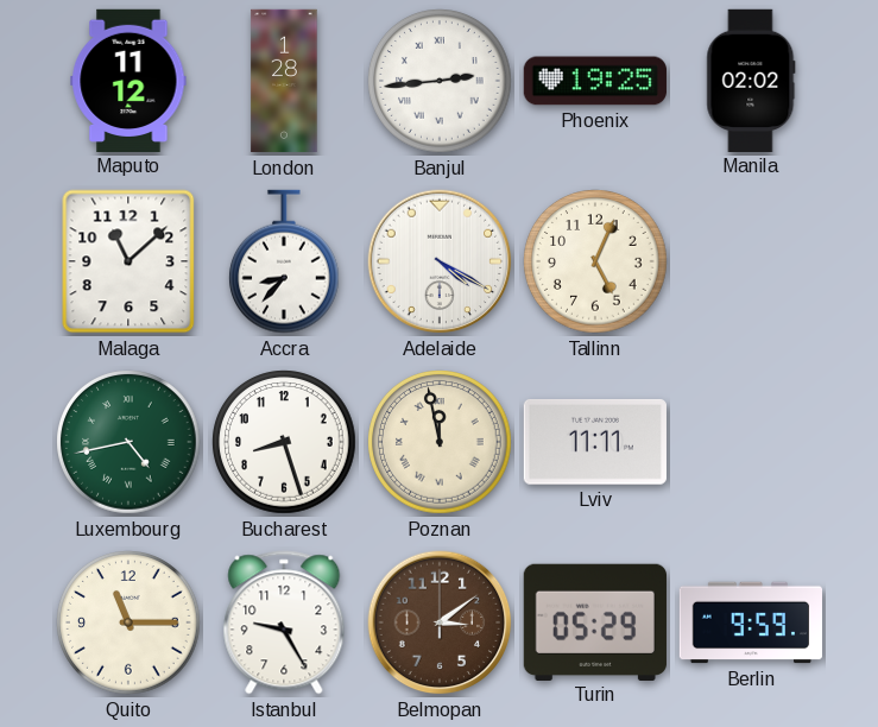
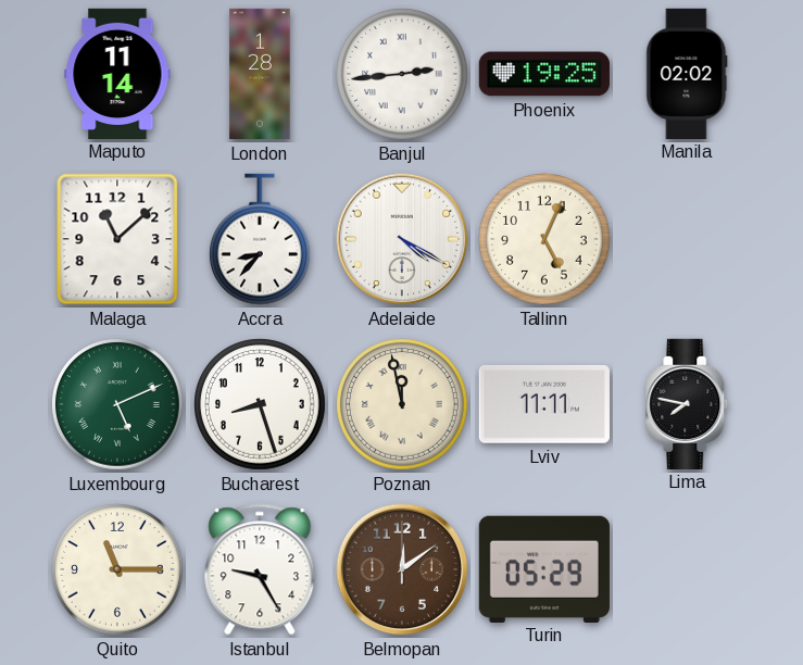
Maputo: 11:12 -> 11:14
Luxembourg: 4:43 -> 5:11
Lima: none -> 7:47
Belmopan: 3:09 -> 12:09
Berlin: 9:59 -> none
